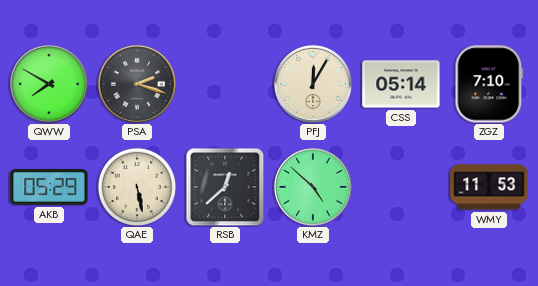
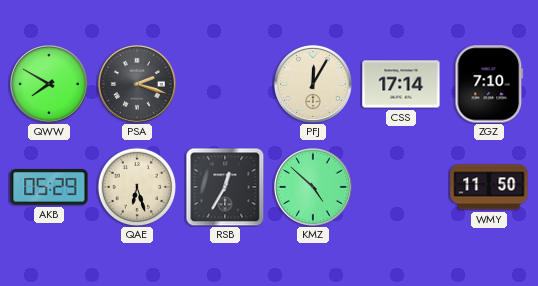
CSS: 05:14 -> 17:14
QAE: 5:28 -> 6:27
RSB: 12:38 -> 12:35
WMY: 11:53 -> 11:50
